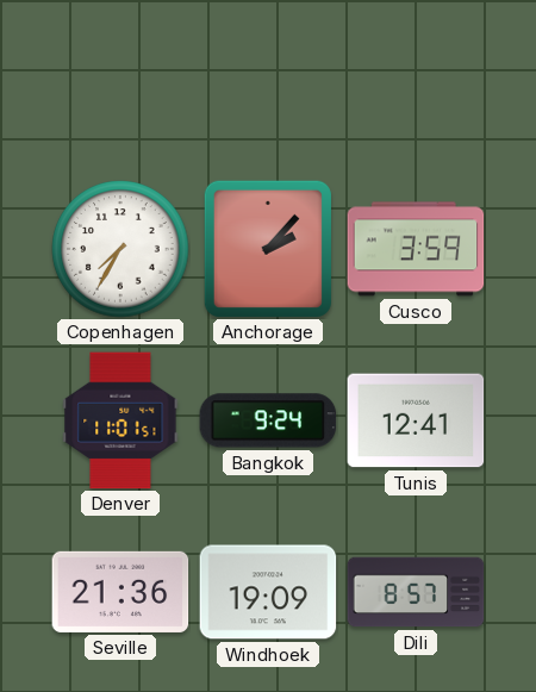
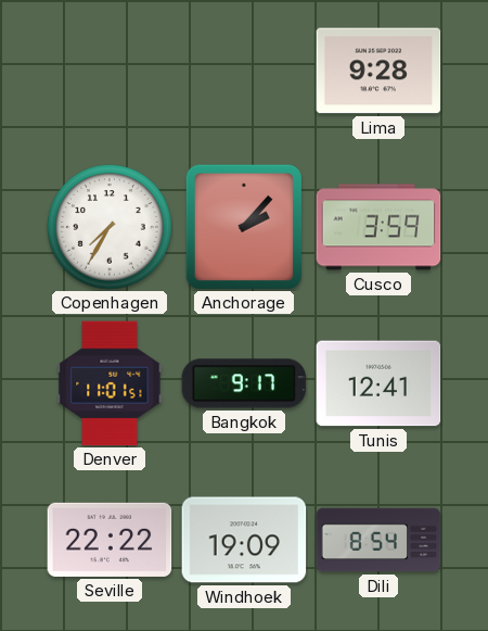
Lima: none -> 9:28
Bangkok: 9:24 -> 9:17
Seville: 21:36 -> 22:22
Dili: 8:57 -> 8:54
